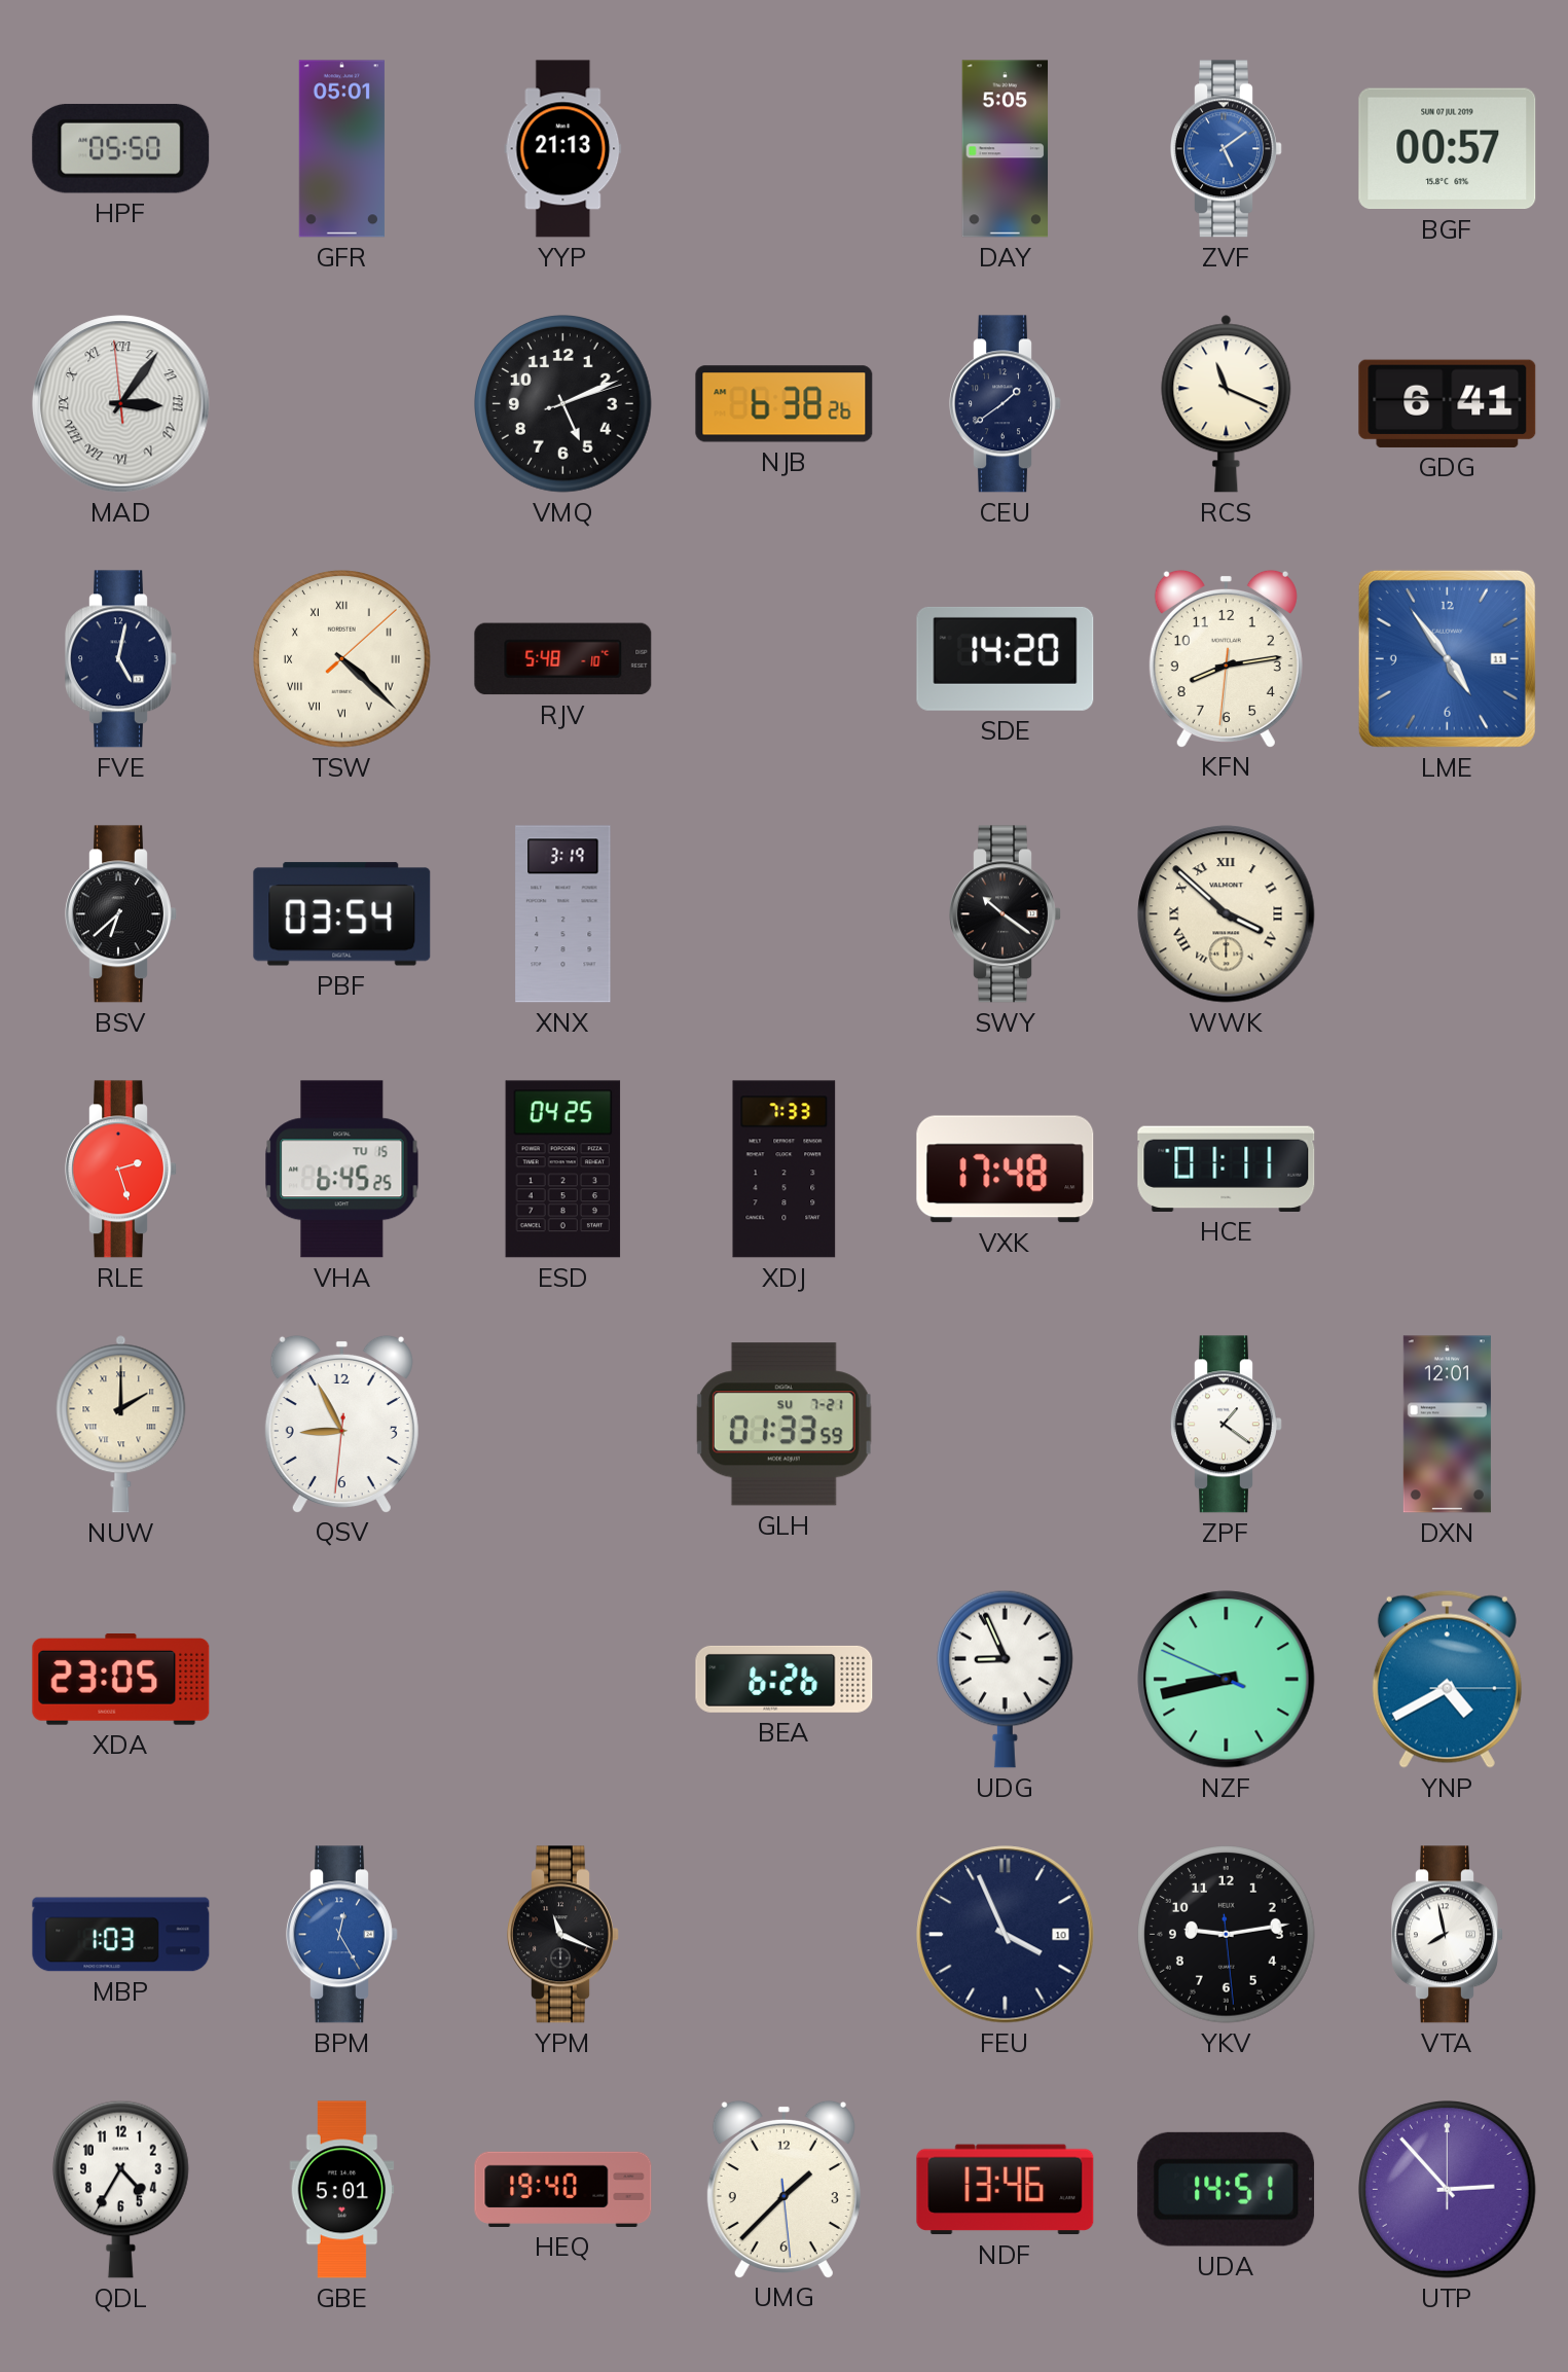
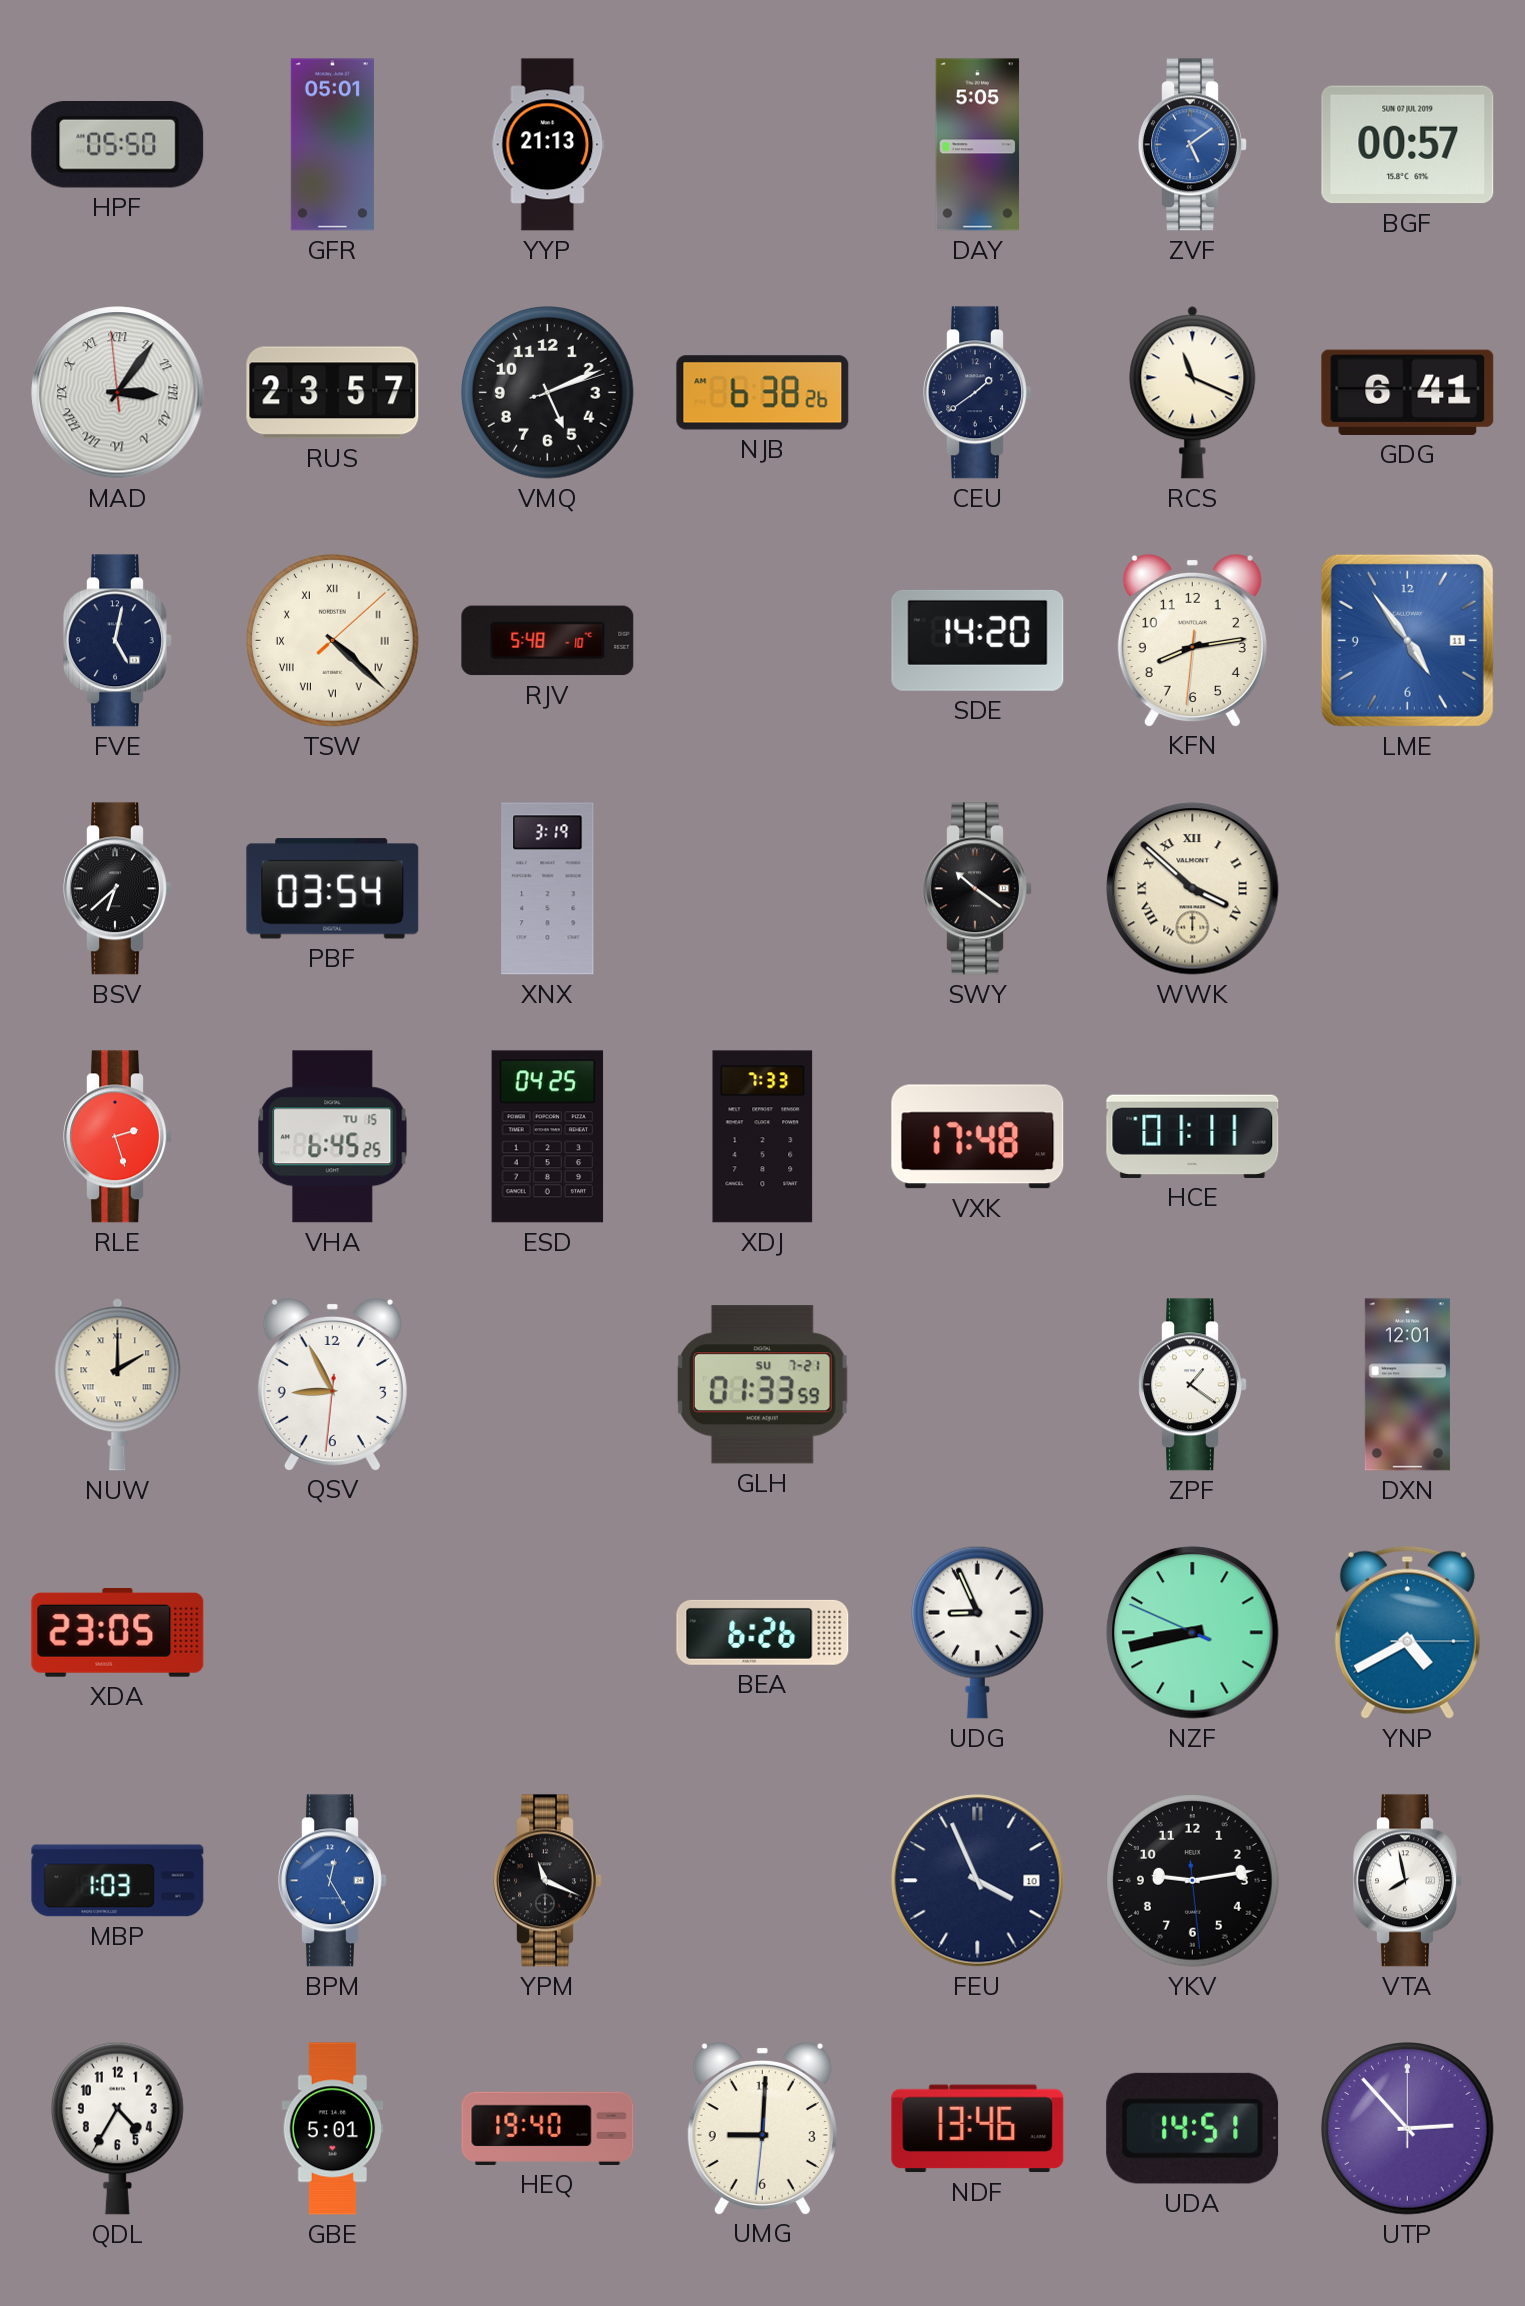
RUS: none -> 23:57
UMG: 1:37 -> 9:00
